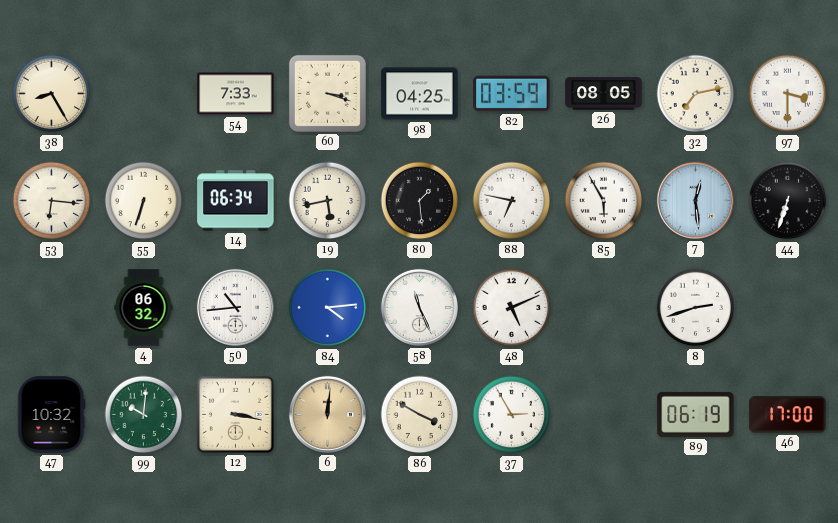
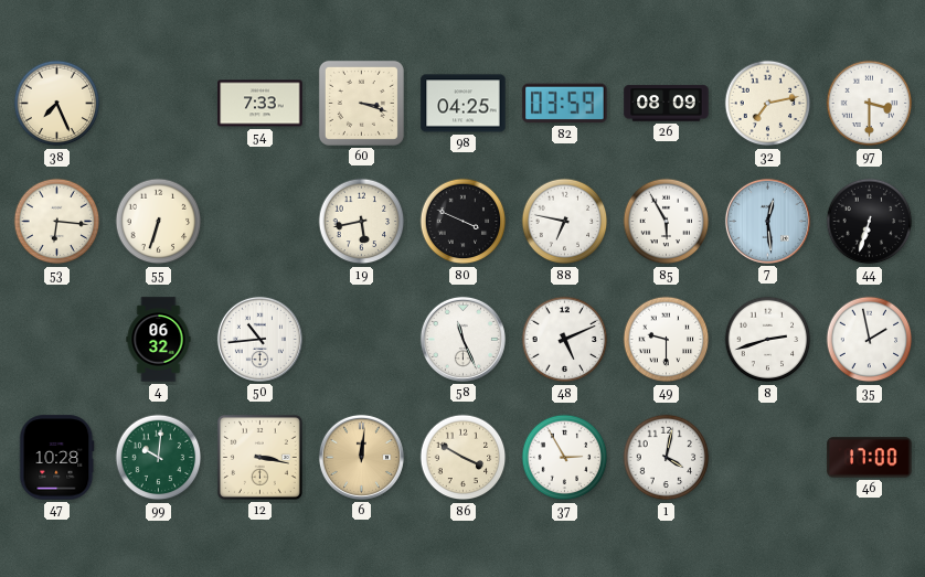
38: 8:25 -> 7:26
26: 08:05 -> 08:09
14: 06:34 -> none
80: 1:29 -> 3:49
84: 4:14 -> none
49: none -> 9:30
35: none -> 1:58
47: 10:32 -> 10:28
1: none -> 4:02
89: 06:19 -> none
